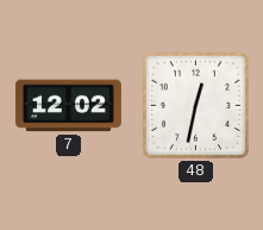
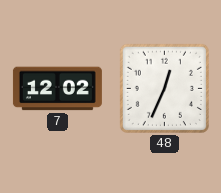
48: 12:32 -> 12:34
